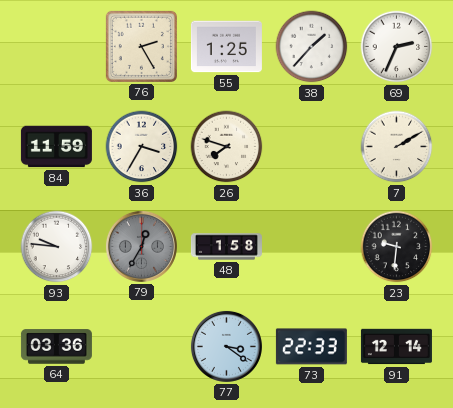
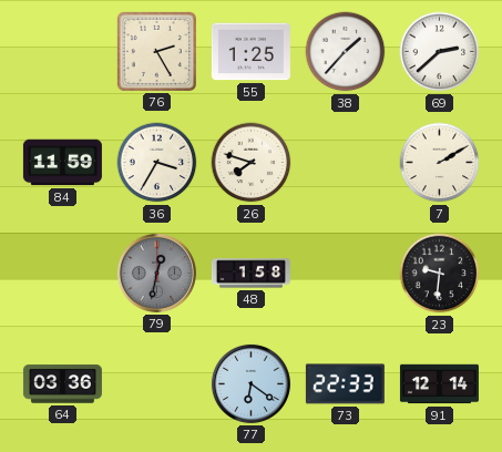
69: 2:34 -> 2:38
93: 9:46 -> none
79: 12:35 -> 12:32
77: 3:21 -> 6:21
